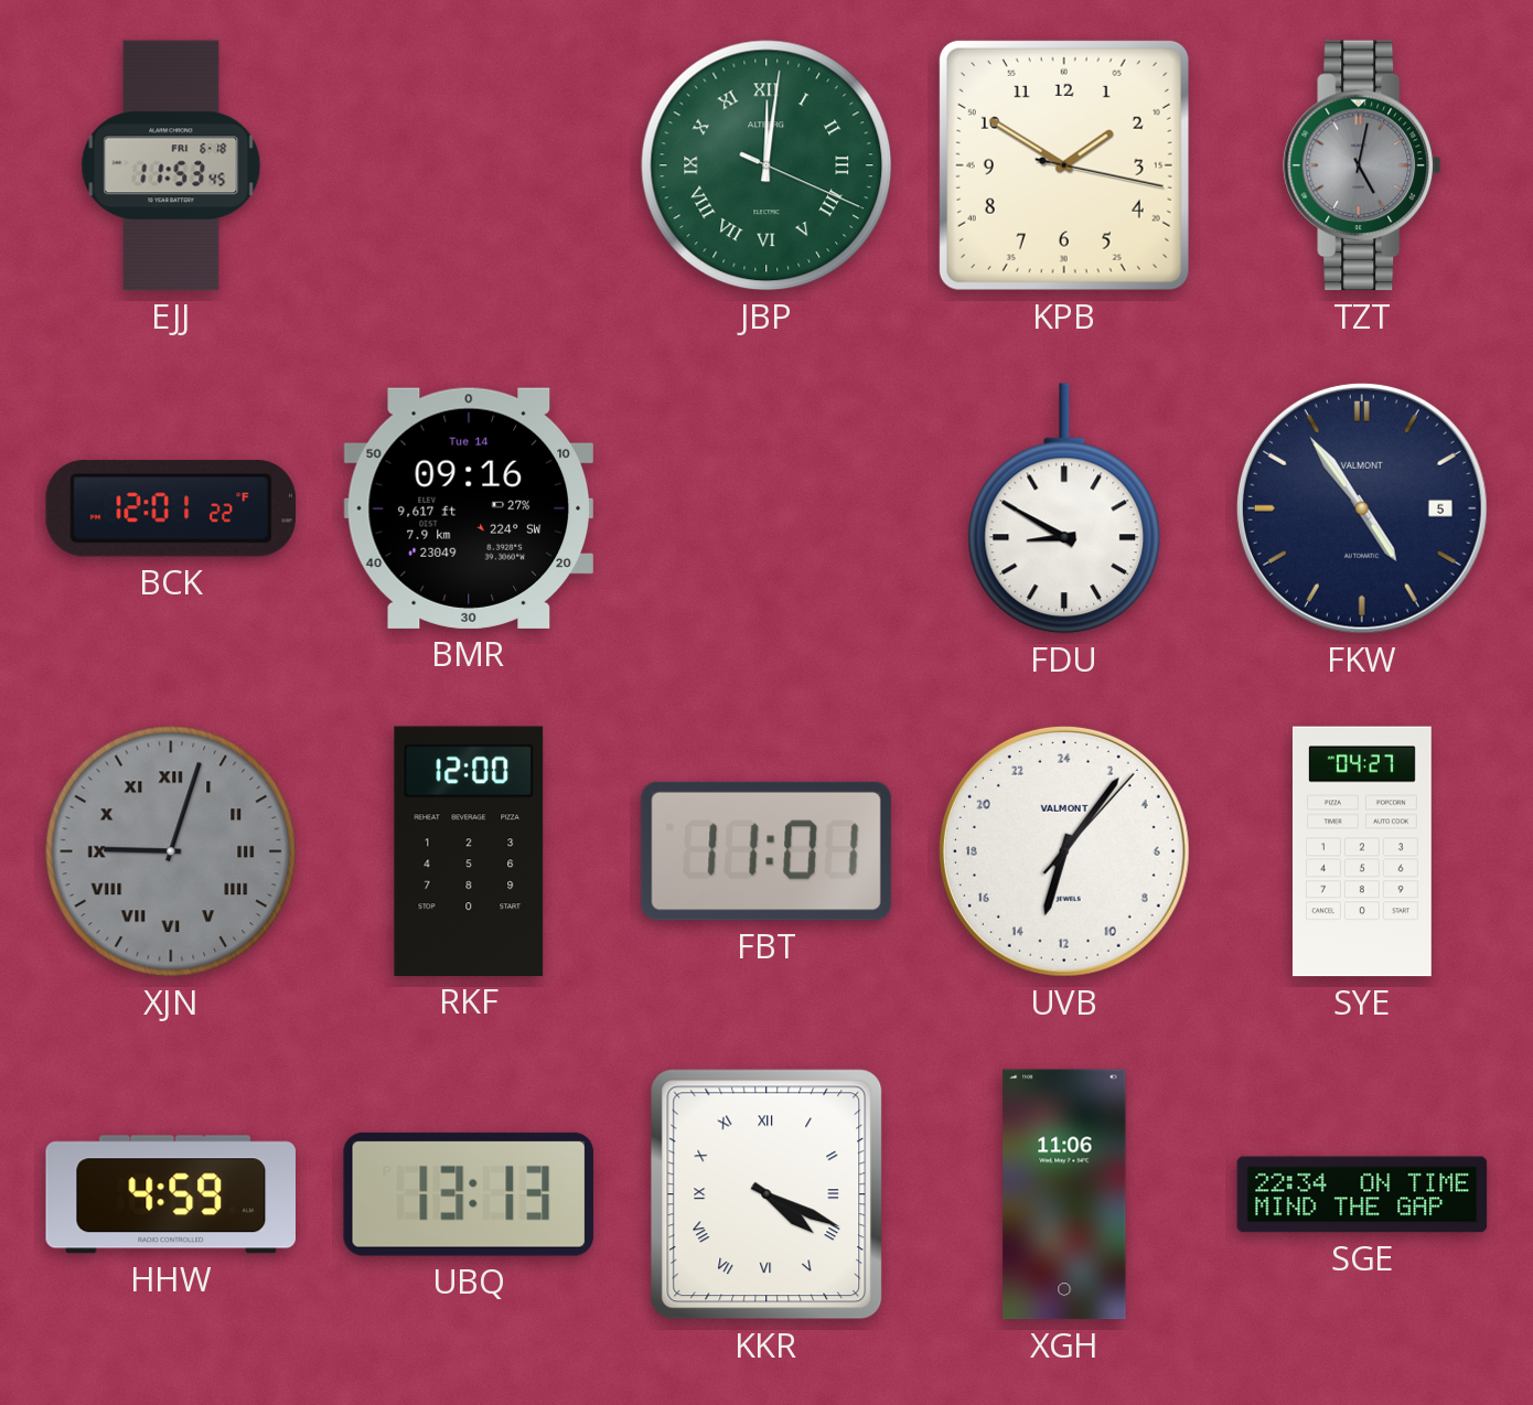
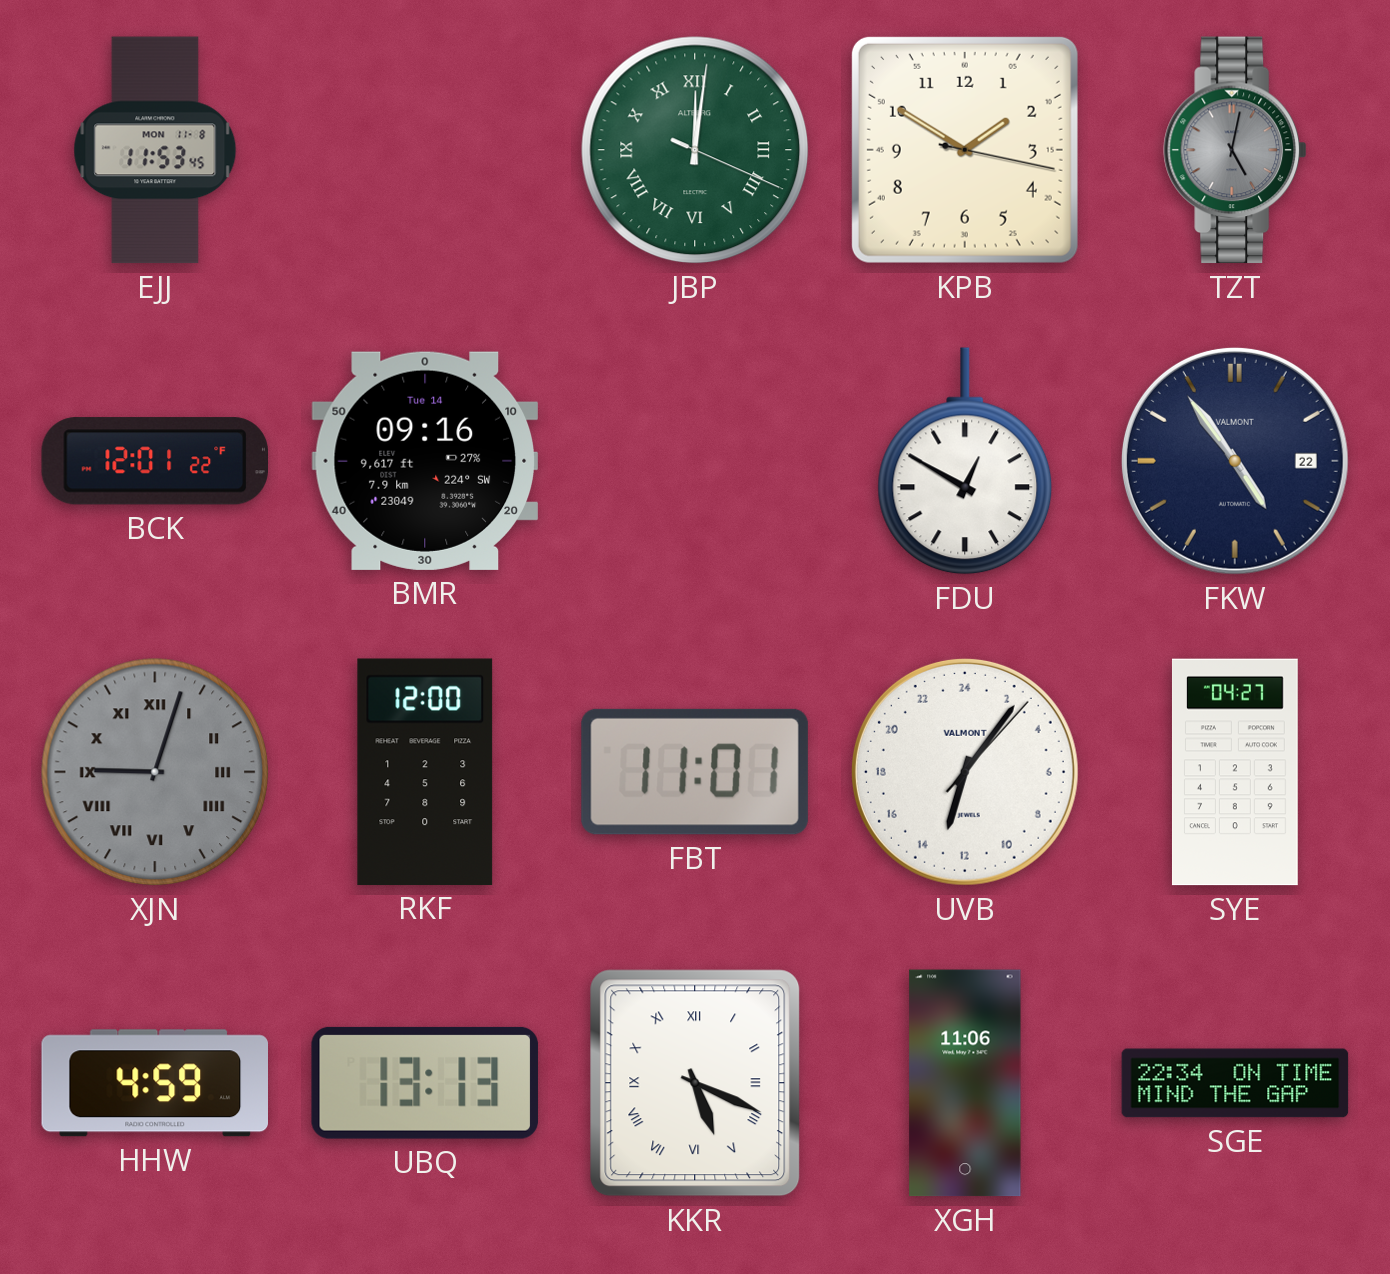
EJJ date: FRI 6-18 -> MON 11-8
FDU: 8:50 -> 12:50
FKW date: 5 -> 22
KKR: 4:19 -> 5:19
